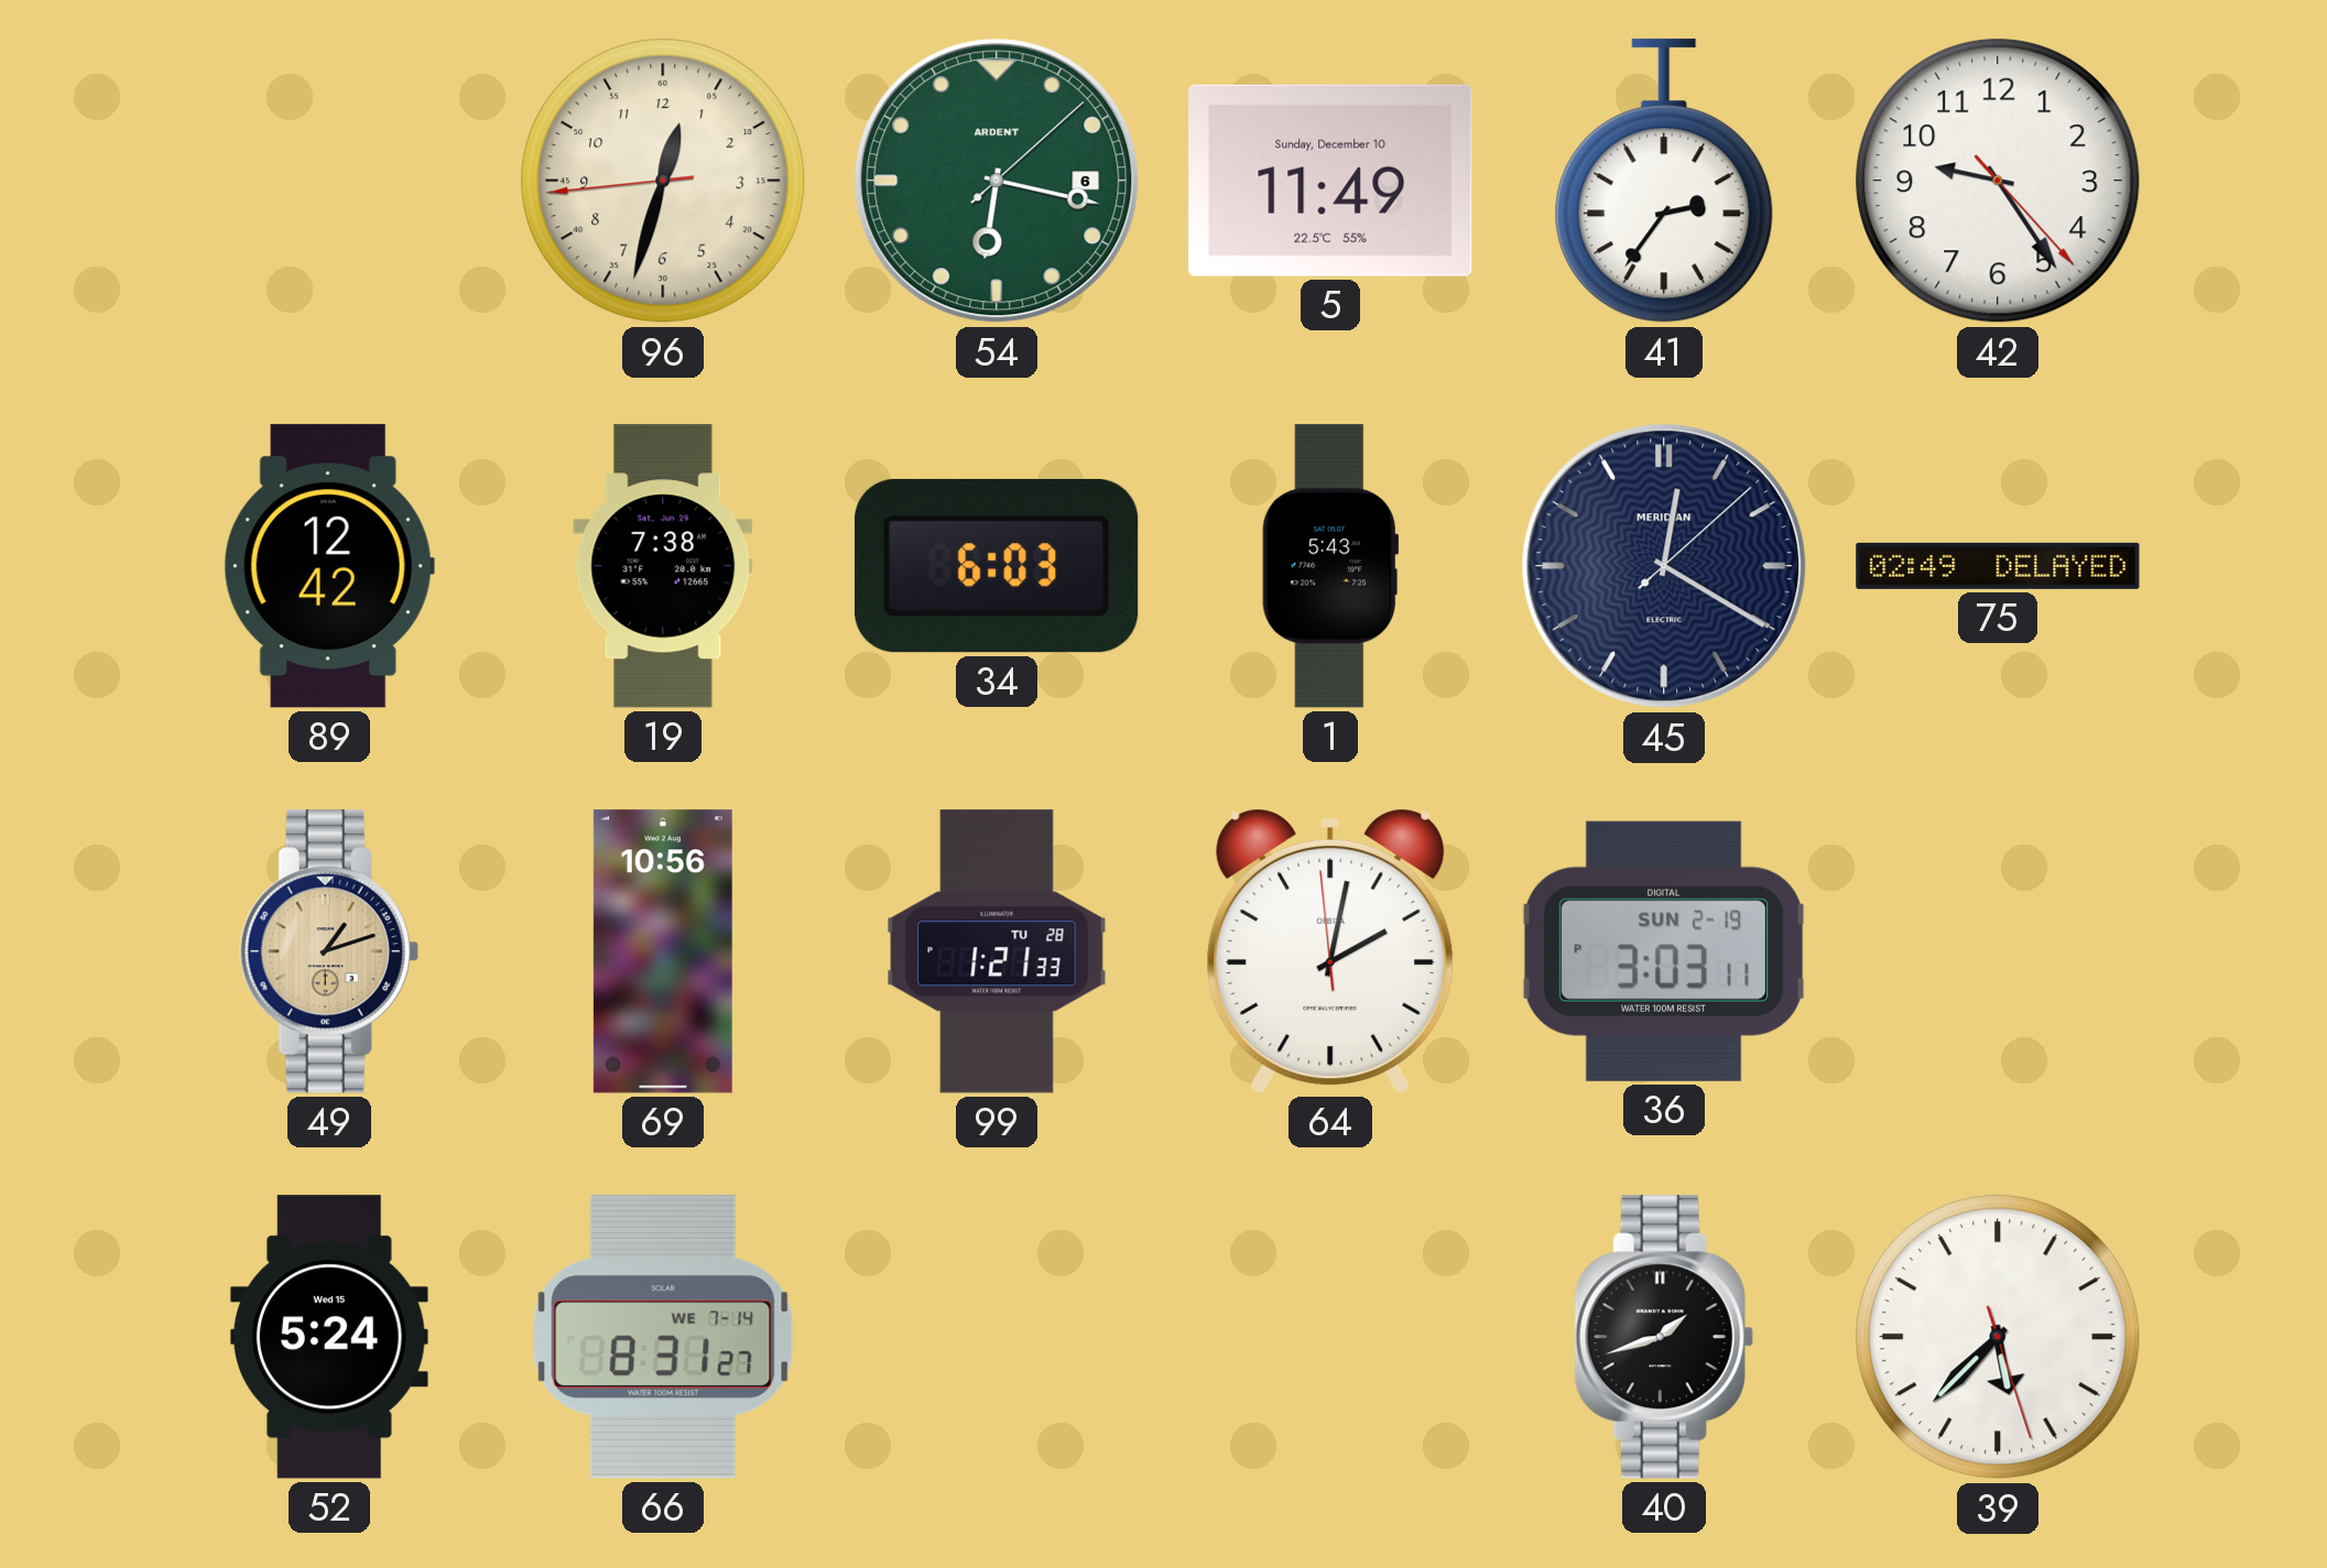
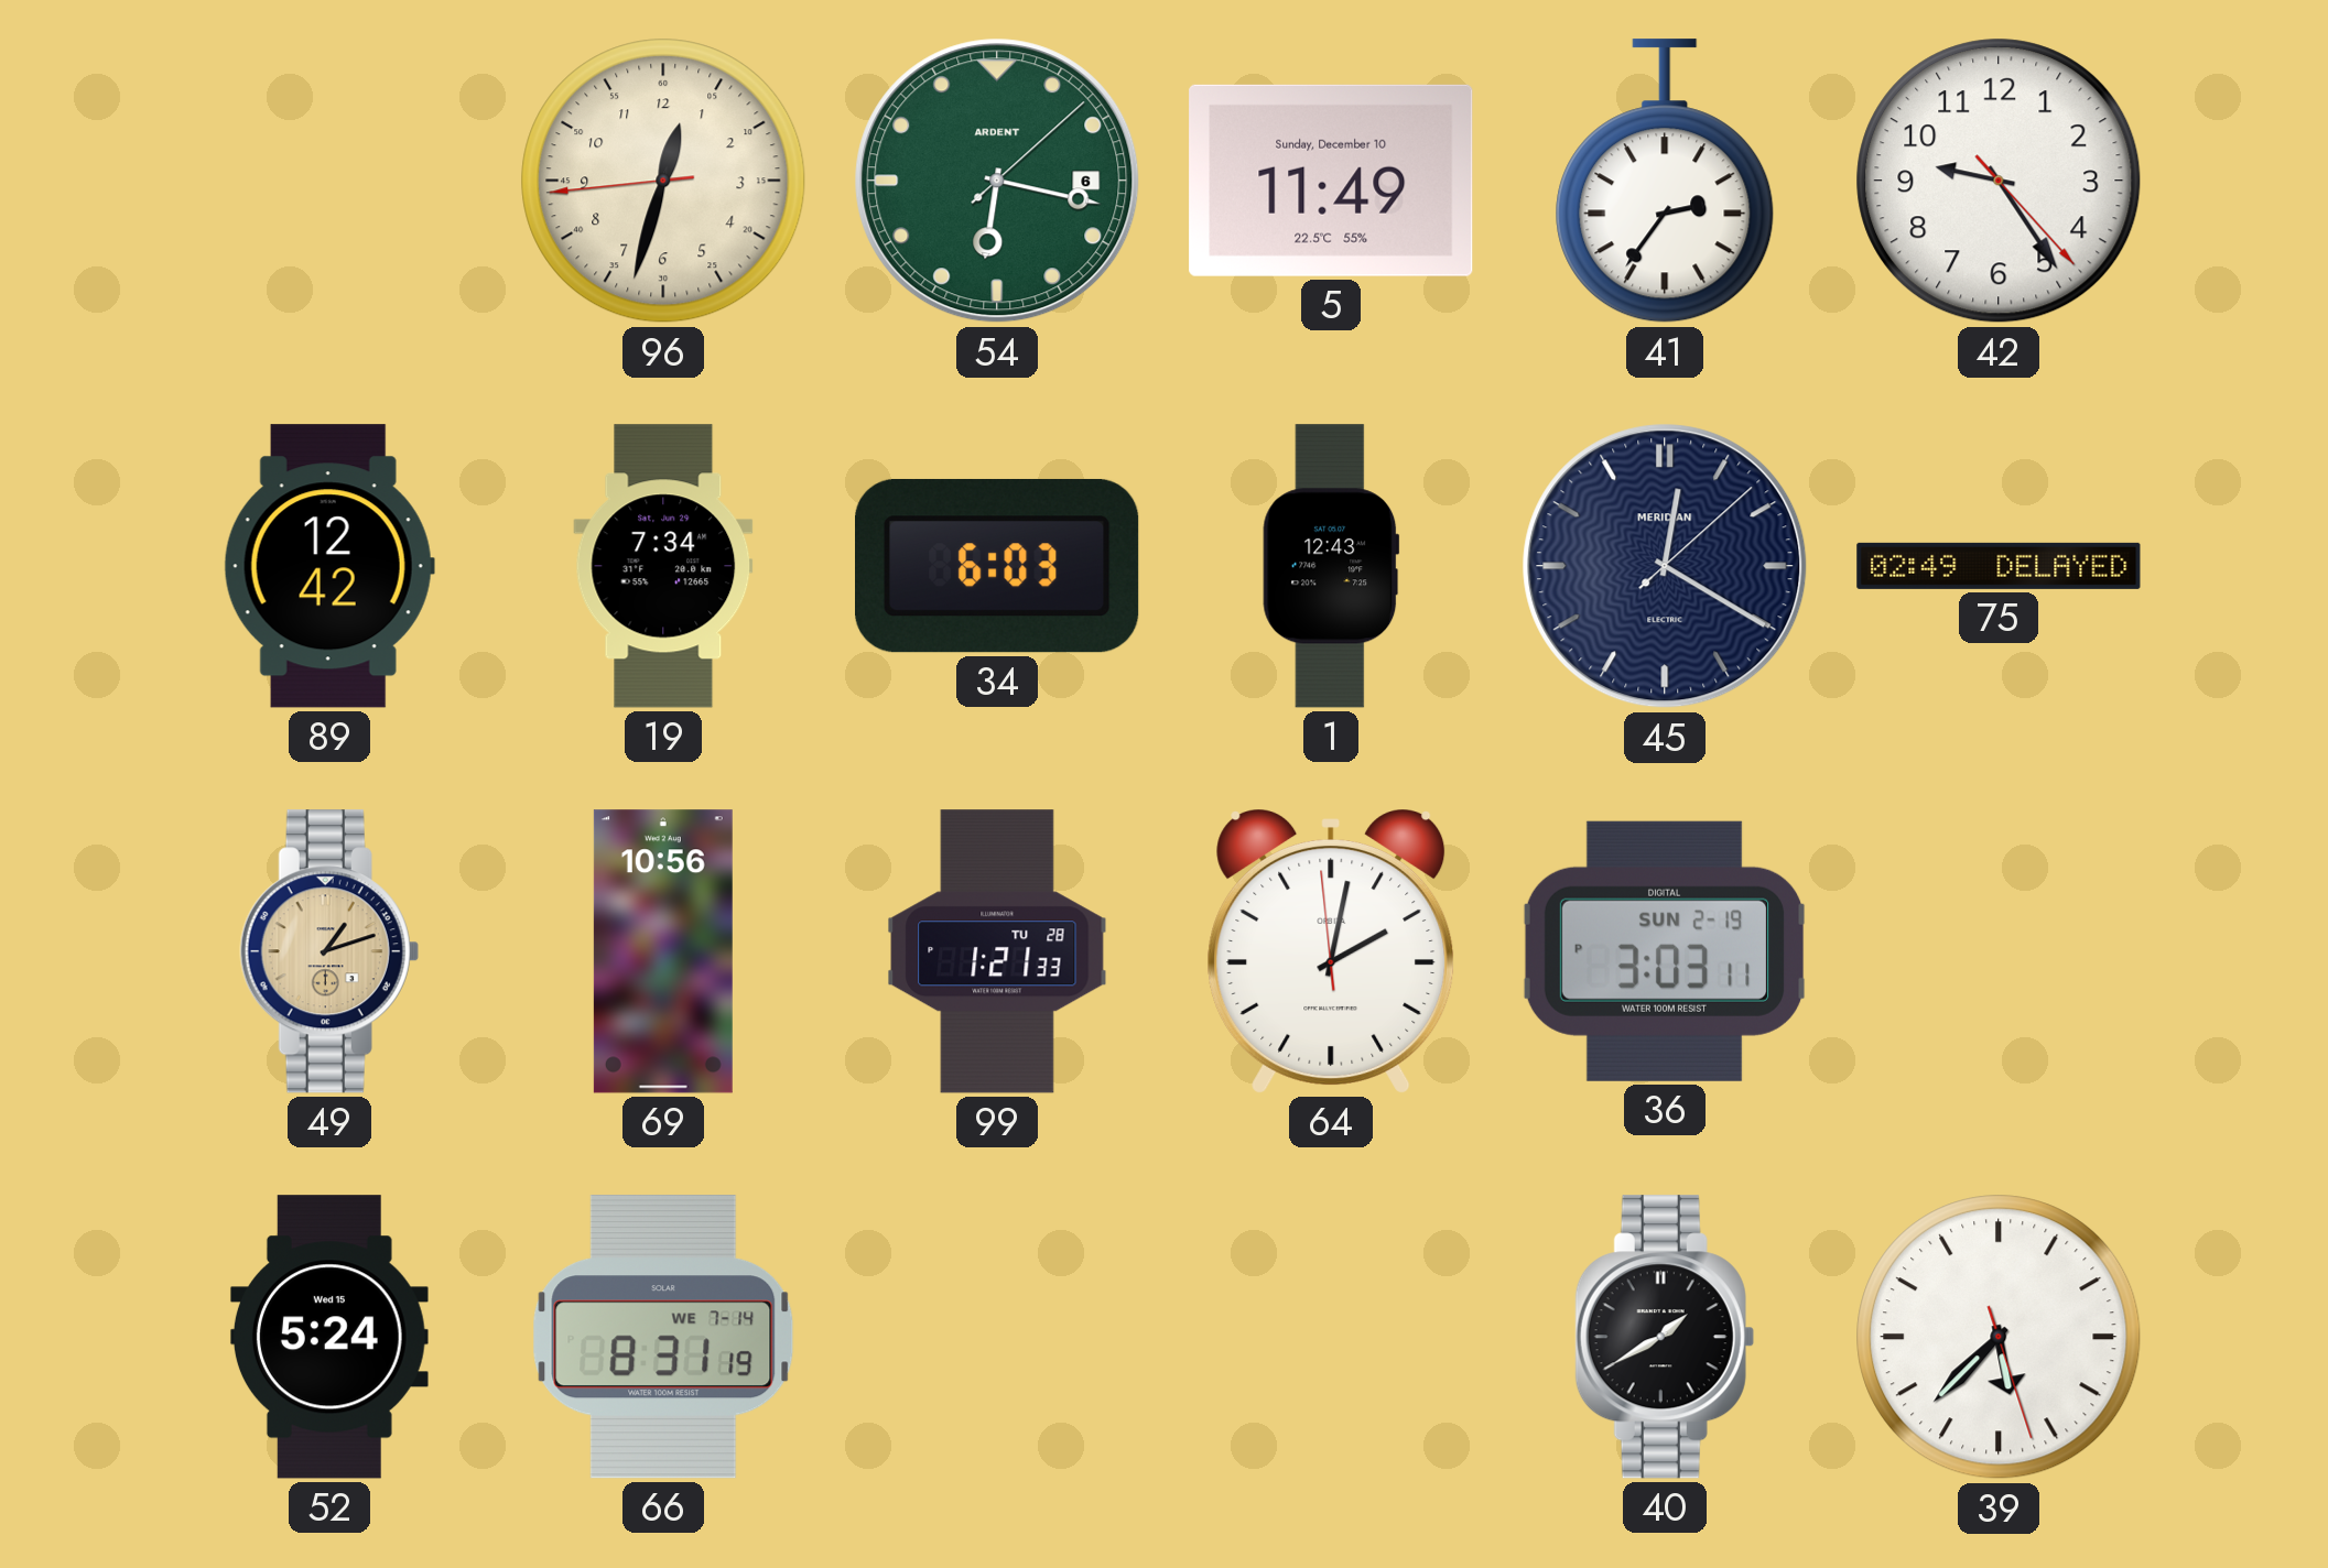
19: 7:38 -> 7:34
1: 5:43 -> 12:43
66: 8:31:27 -> 8:31:19
40: 1:42 -> 1:40
